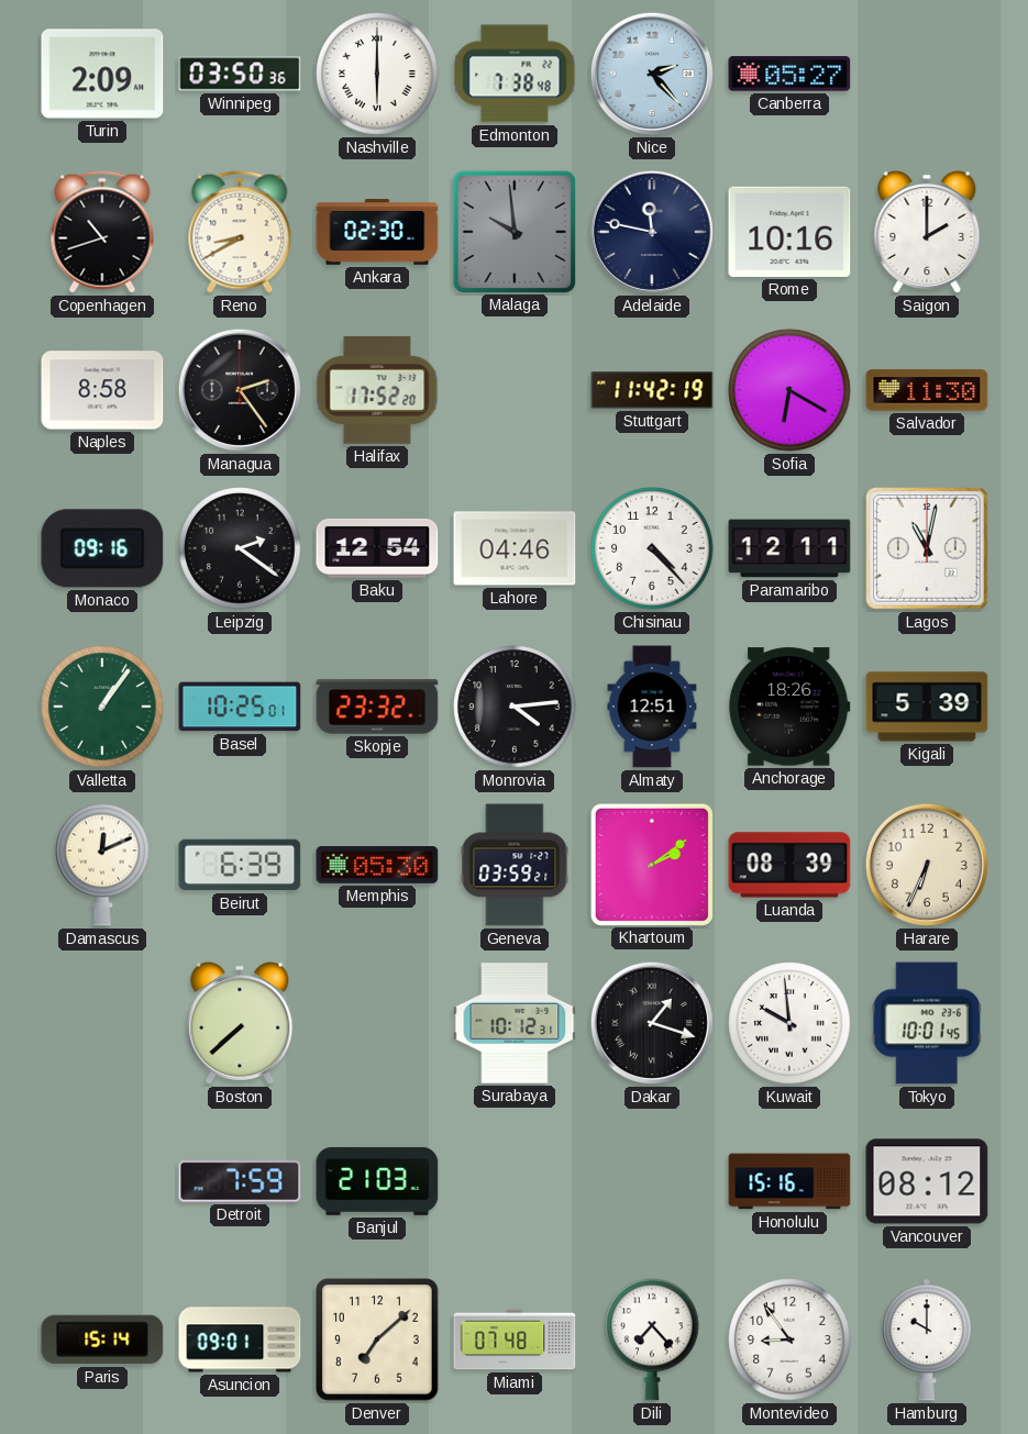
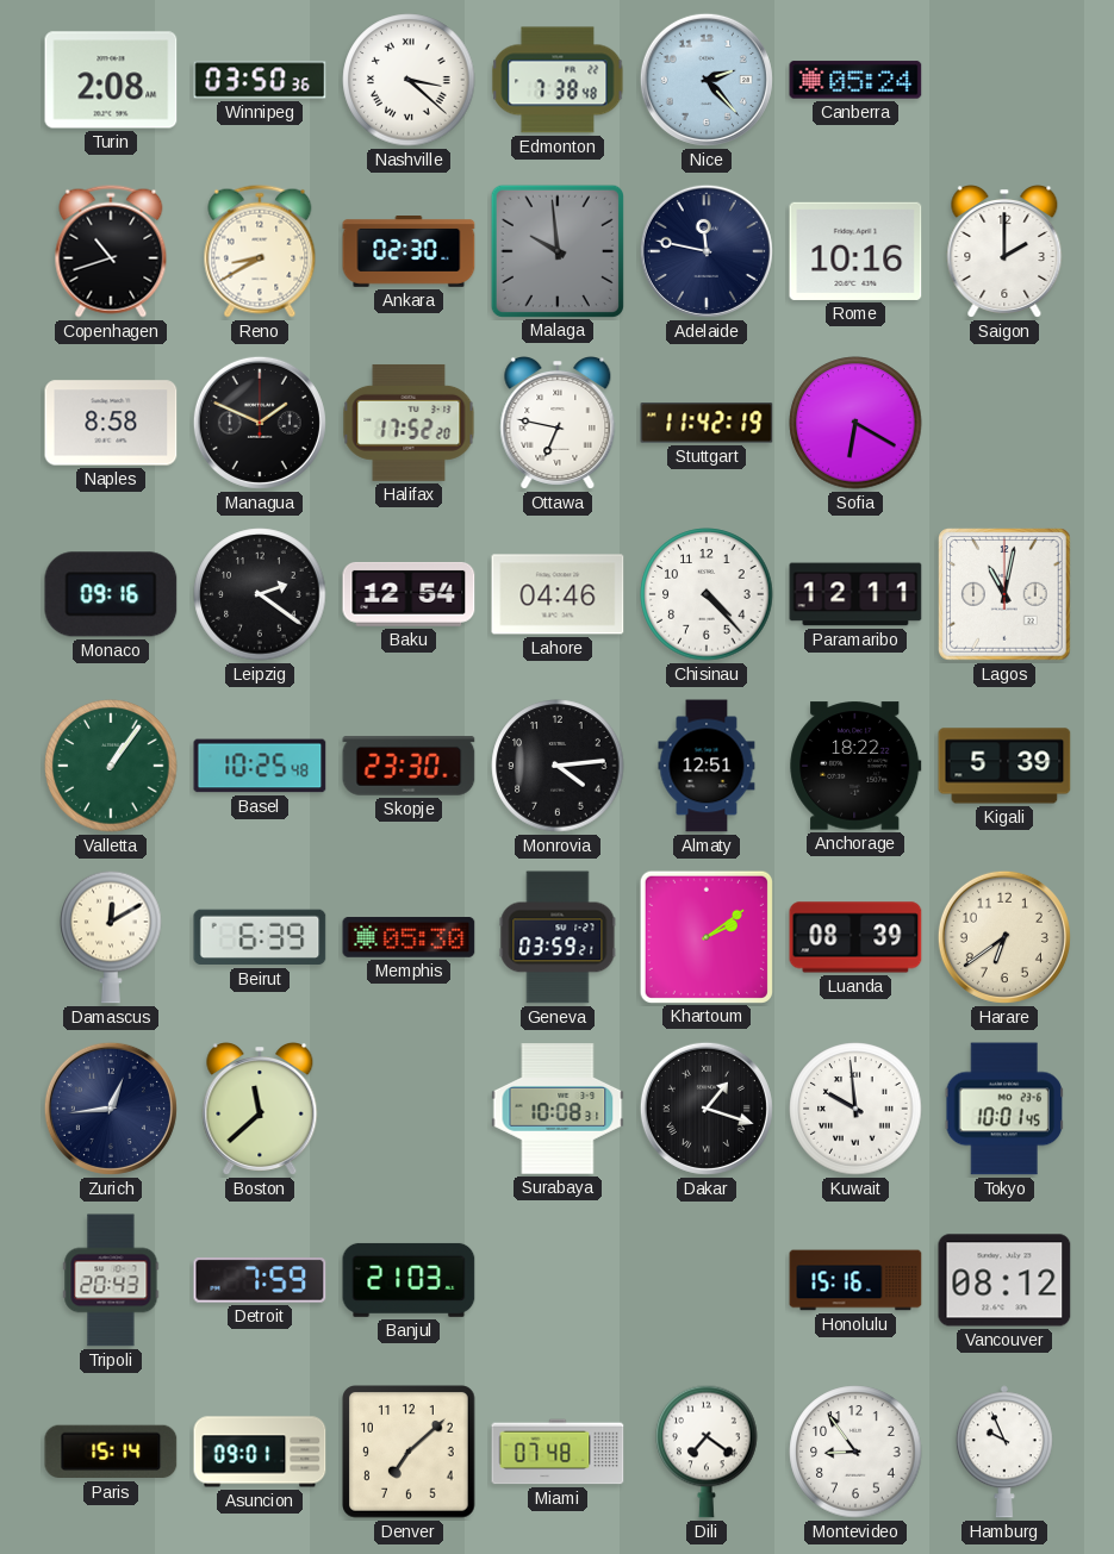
Turin: 2:09 -> 2:08
Nashville: 6:00 -> 3:22
Canberra: 05:27 -> 05:24
Managua: 2:24 -> 1:49
Ottawa: none -> 6:47
Salvador: 11:30 -> none
Basel: 10:25:01 -> 10:25:48
Skopje: 23:32 -> 23:30
Anchorage: 18:26 -> 18:22
Damascus: 12:11 -> 12:10
Harare: 6:34 -> 6:39
Zurich: none -> 12:44
Boston: 7:38 -> 11:38
Surabaya: 10:12 -> 10:08
Tripoli: none -> 20:43
Dili: 7:23 -> 7:21
Hamburg: 10:00 -> 9:56
